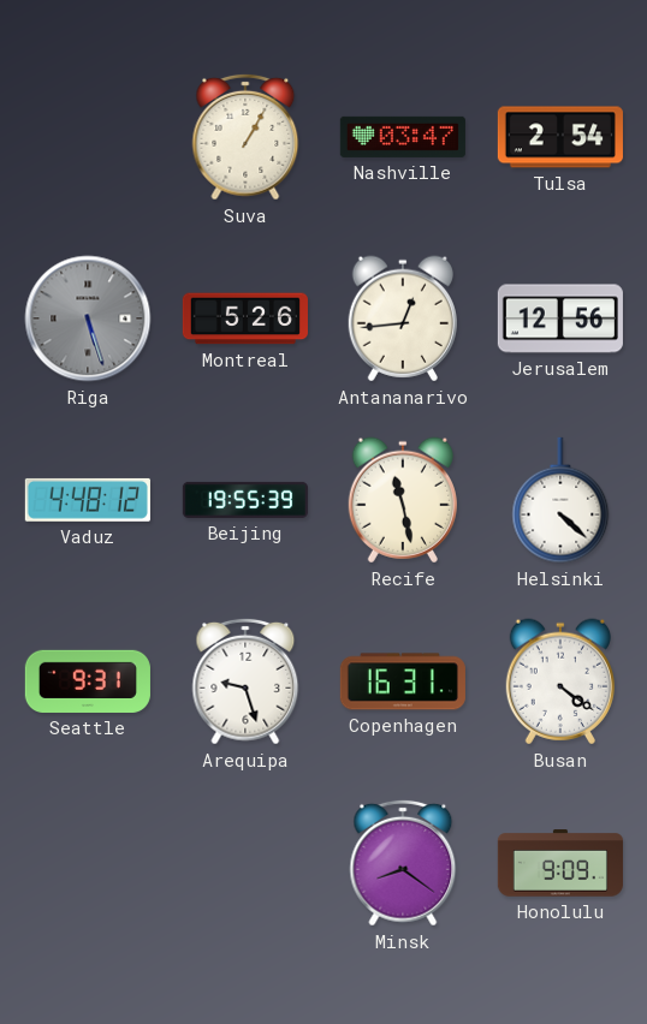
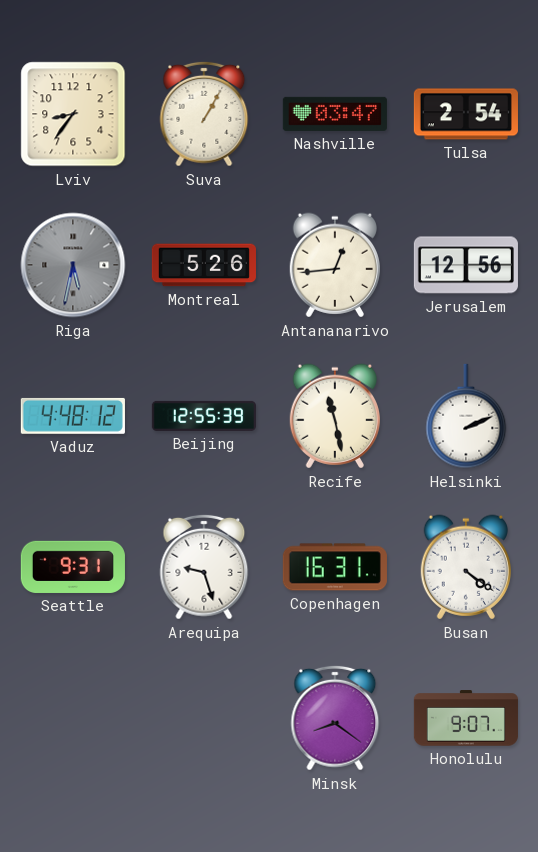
Lviv: none -> 8:36
Riga: 5:27 -> 5:32
Beijing: 19:55 -> 12:55
Helsinki: 4:22 -> 2:11
Honolulu: 9:09 -> 9:07
